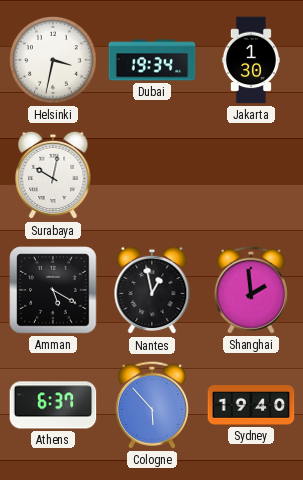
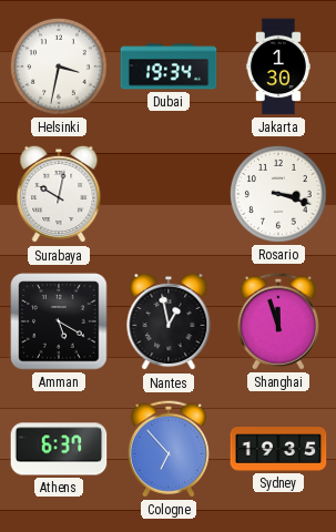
Rosario: none -> 3:18
Shanghai: 1:59 -> 11:57
Cologne: 5:53 -> 6:53
Sydney: 19:40 -> 19:35
